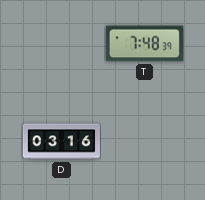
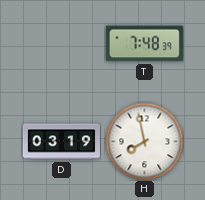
D: 03:16 -> 03:19
H: none -> 7:58
